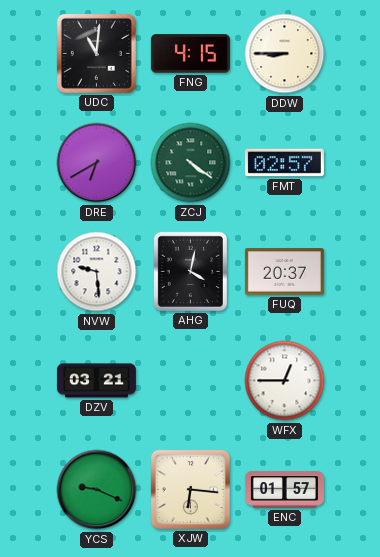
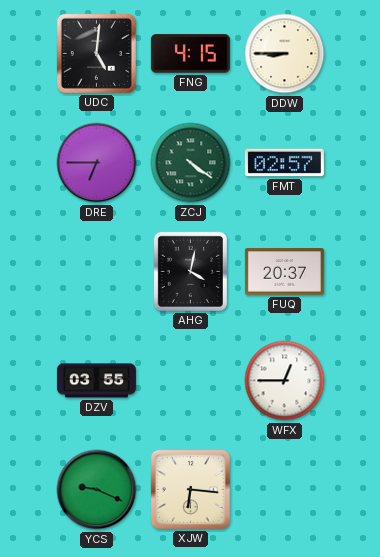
UDC: 11:01 -> 5:01
DRE: 6:40 -> 6:45
NVW: 9:29 -> none
DZV: 03:21 -> 03:55
ENC: 01:57 -> none
